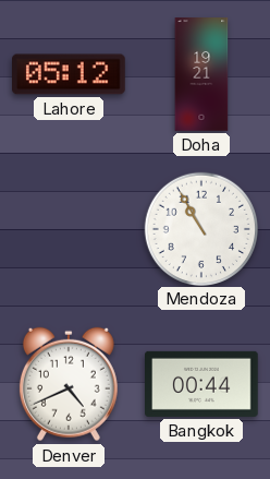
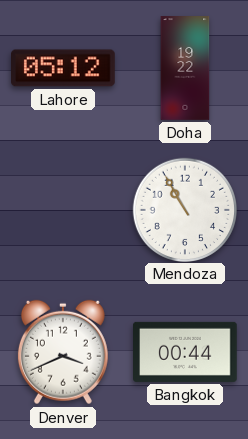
Doha: 19:21 -> 19:22
Denver: 4:41 -> 3:41
